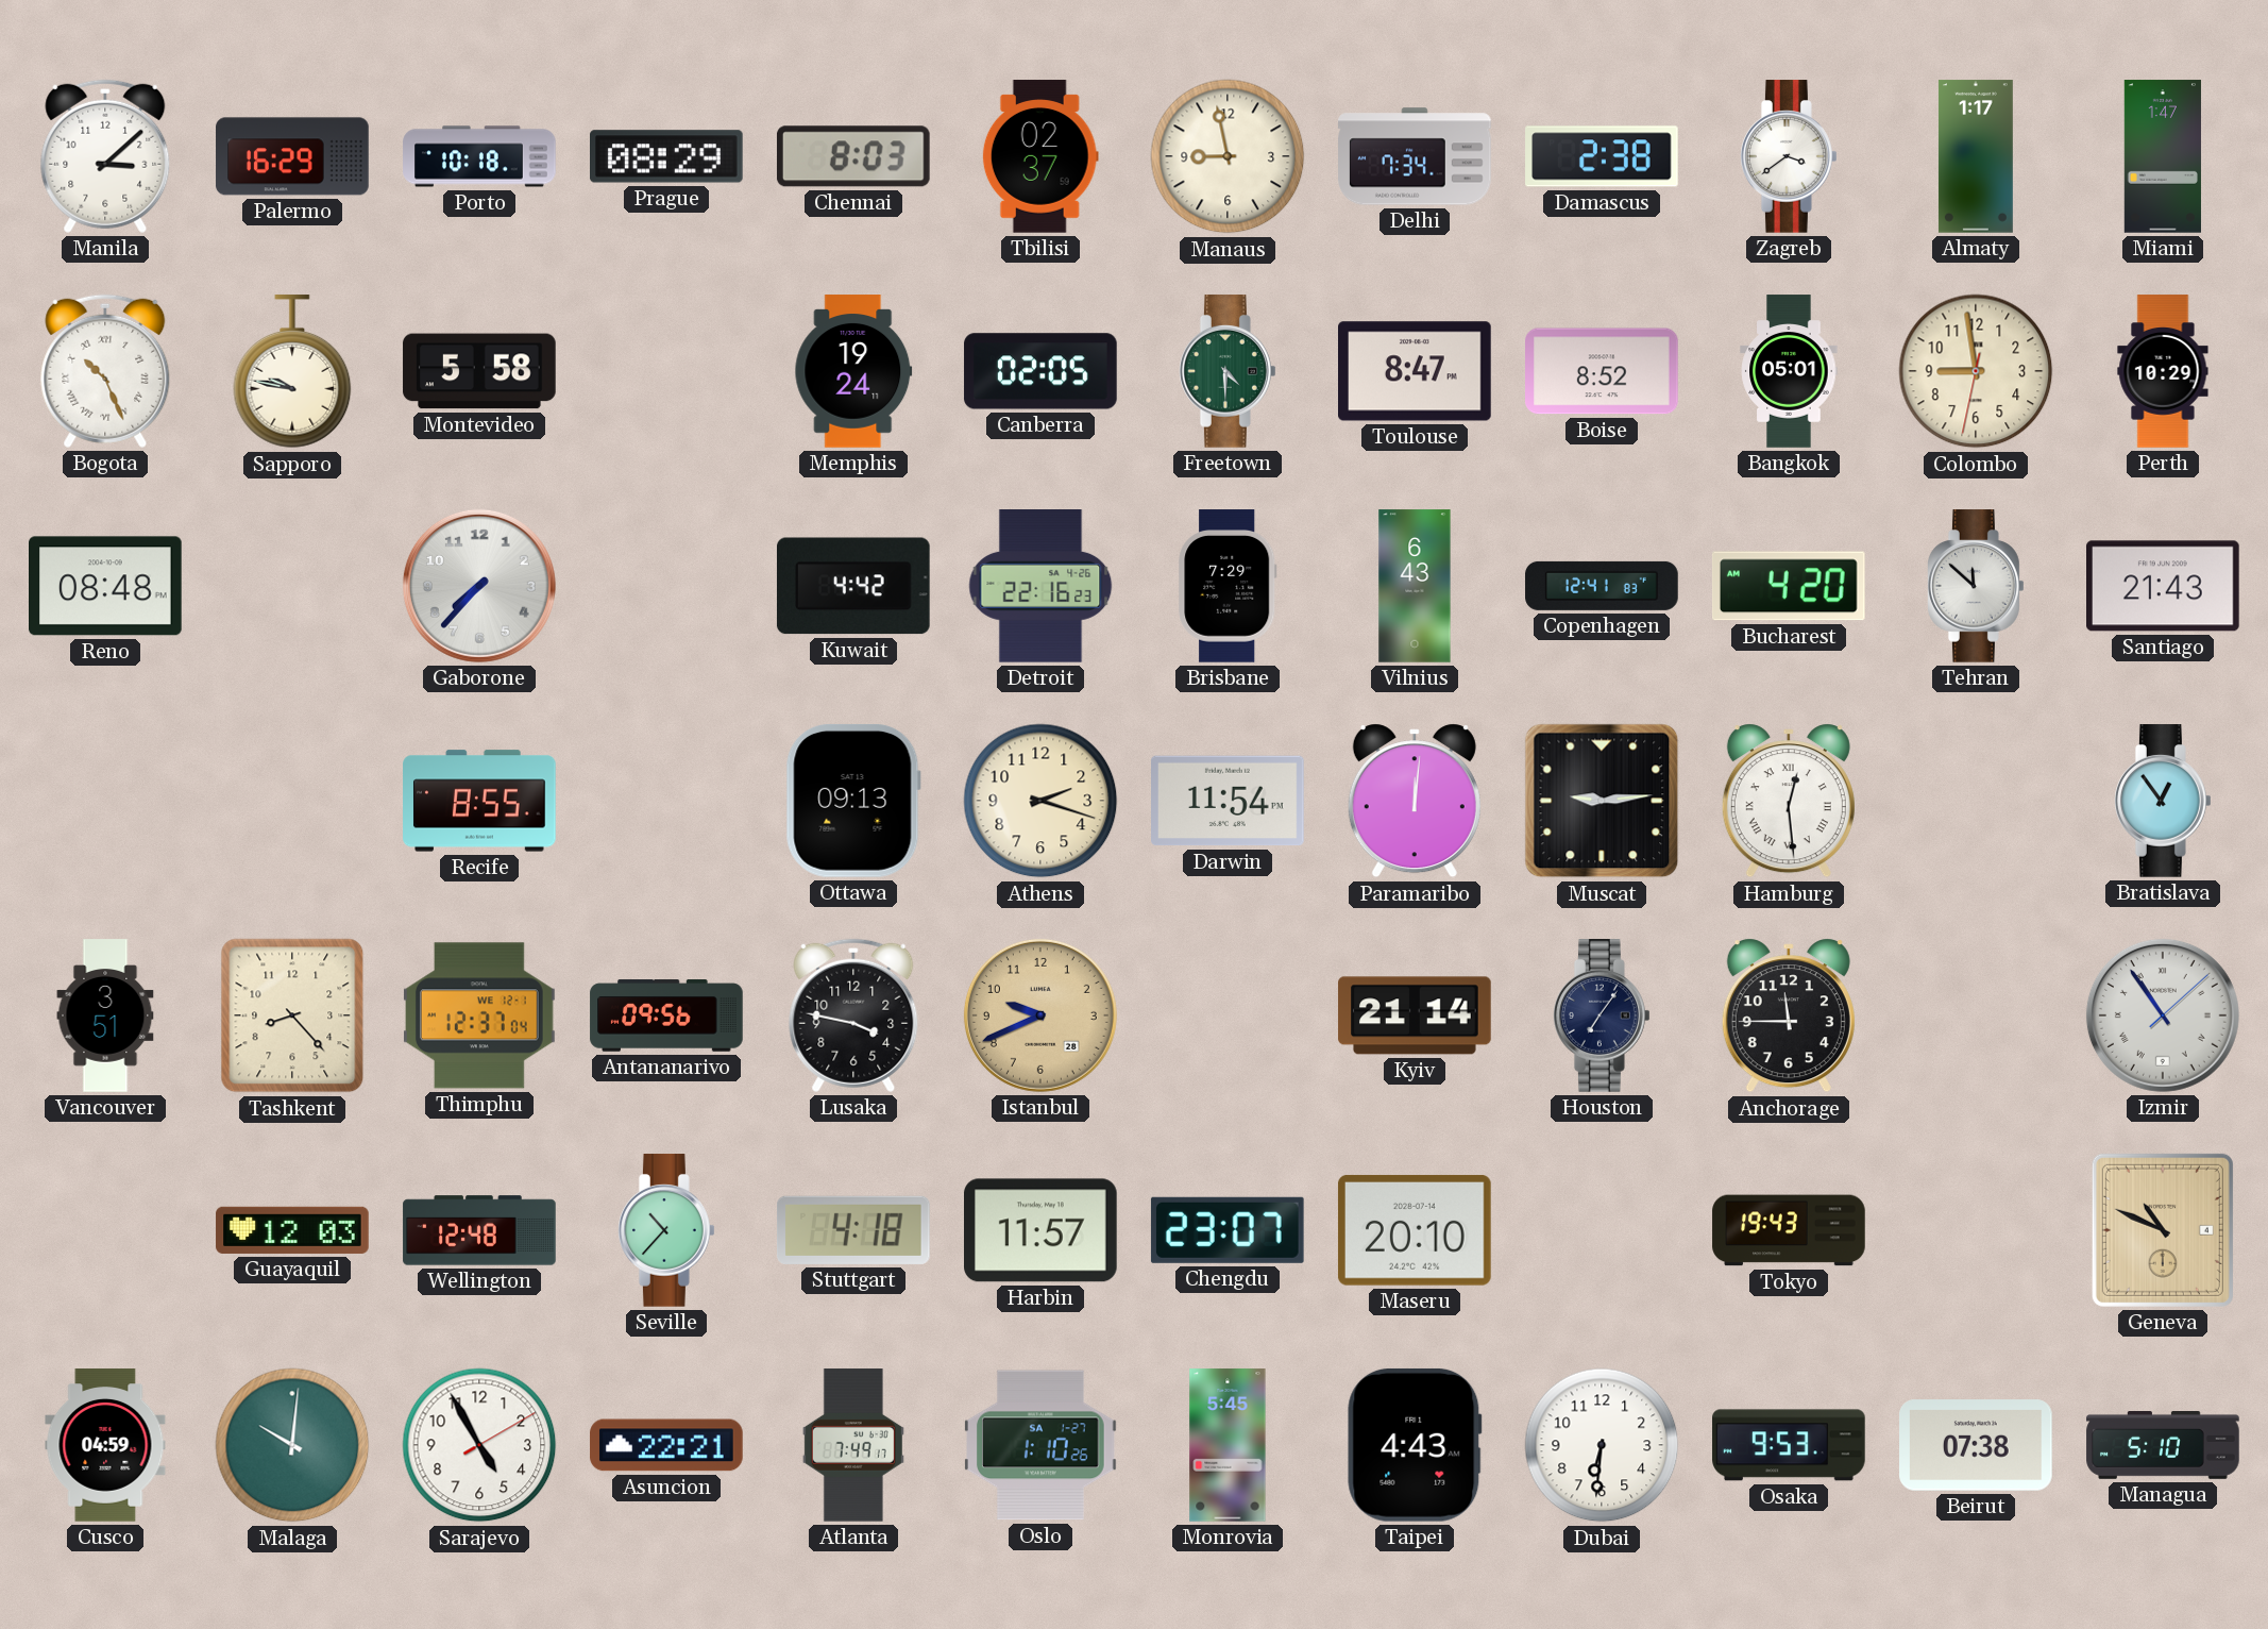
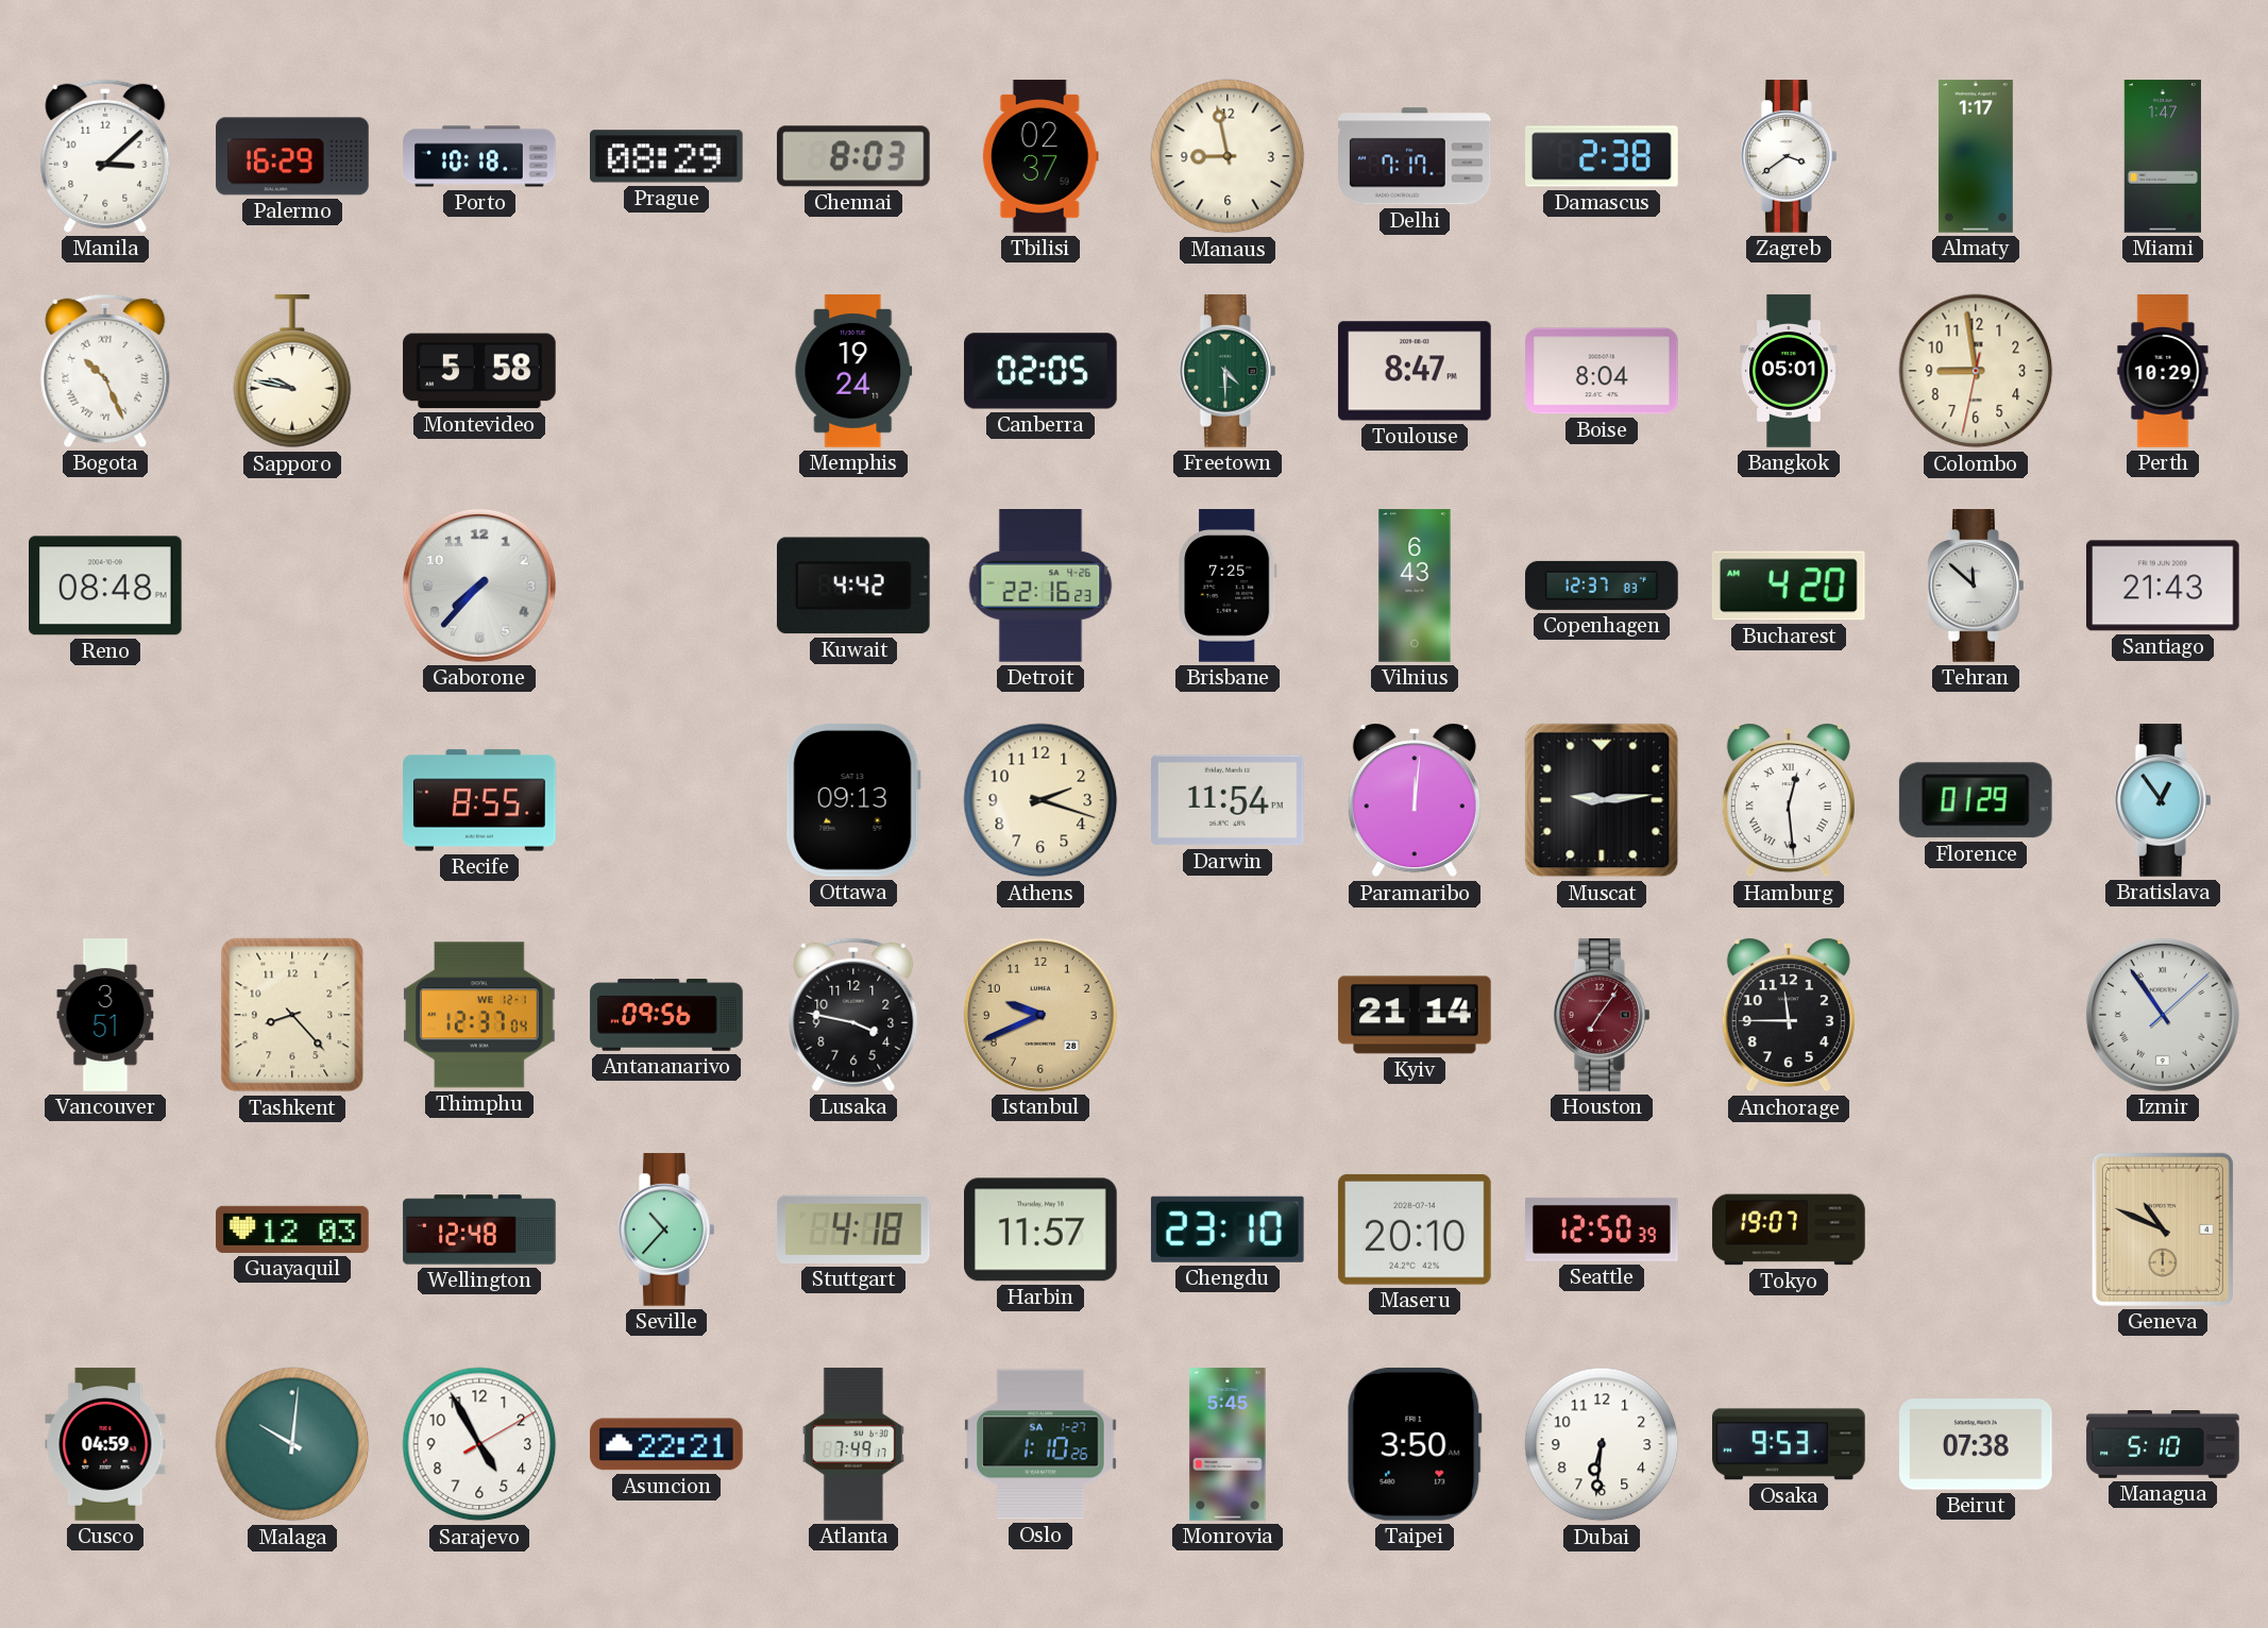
Delhi: 7:34 -> 7:17
Boise: 8:52 -> 8:04
Brisbane: 7:29 -> 7:25
Copenhagen: 12:41 -> 12:37
Florence: none -> 01:29
Houston dial: navy -> burgundy
Chengdu: 23:07 -> 23:10
Seattle: none -> 12:50
Tokyo: 19:43 -> 19:07
Taipei: 4:43 -> 3:50
